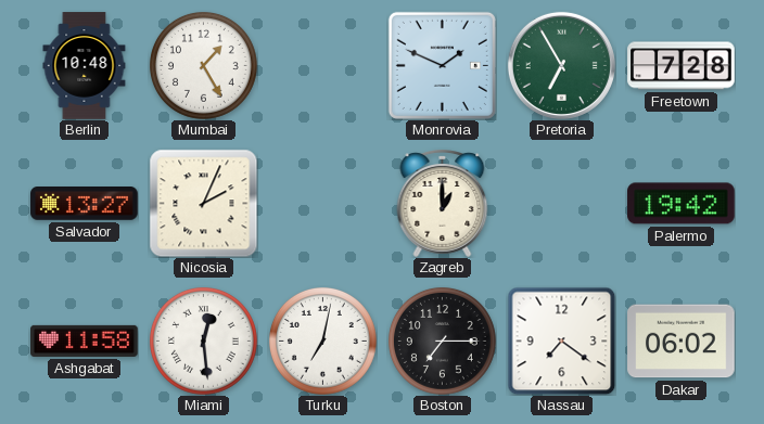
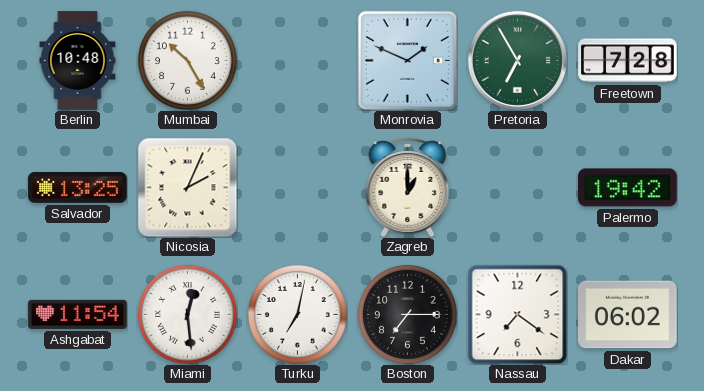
Mumbai: 1:25 -> 10:25
Salvador: 13:27 -> 13:25
Ashgabat: 11:58 -> 11:54
